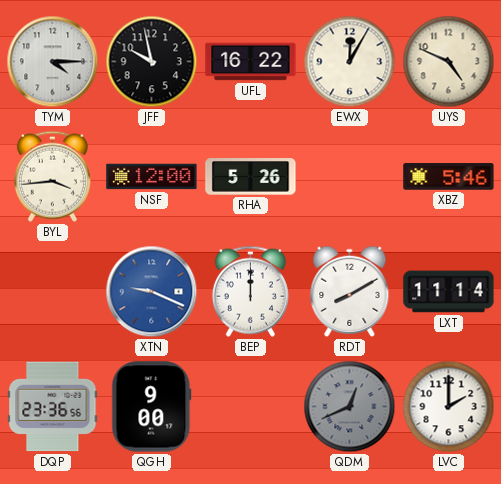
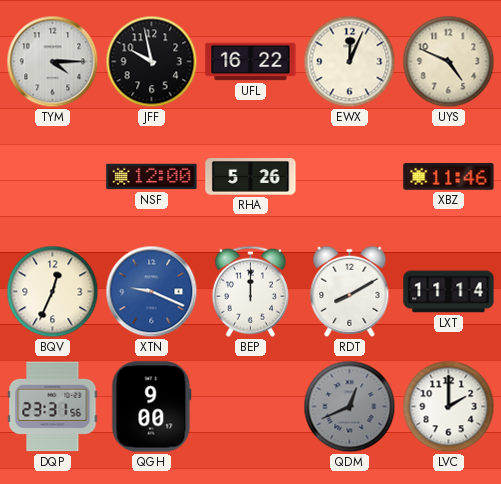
EWX: 12:05 -> 12:04
BYL: 3:44 -> none
XBZ: 5:46 -> 11:46
BQV: none -> 12:34
DQP: 23:36 -> 23:31
